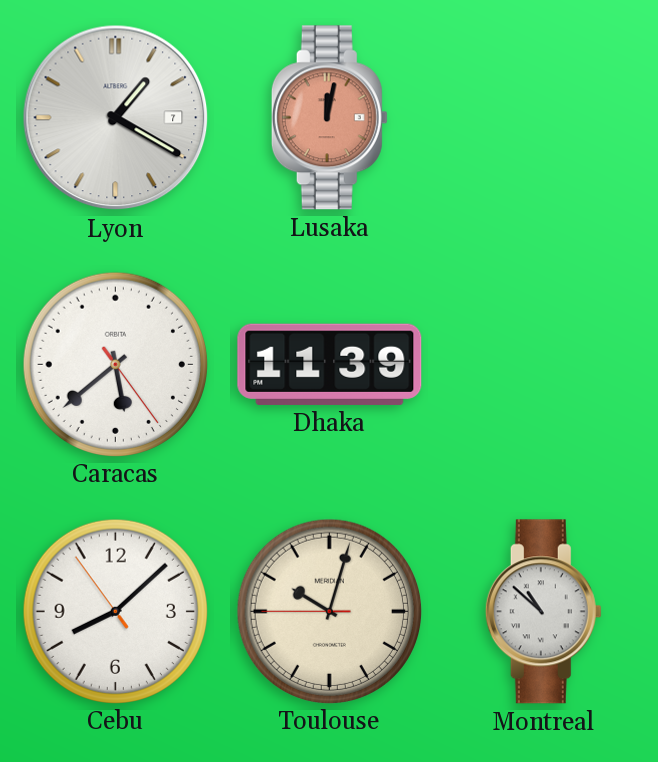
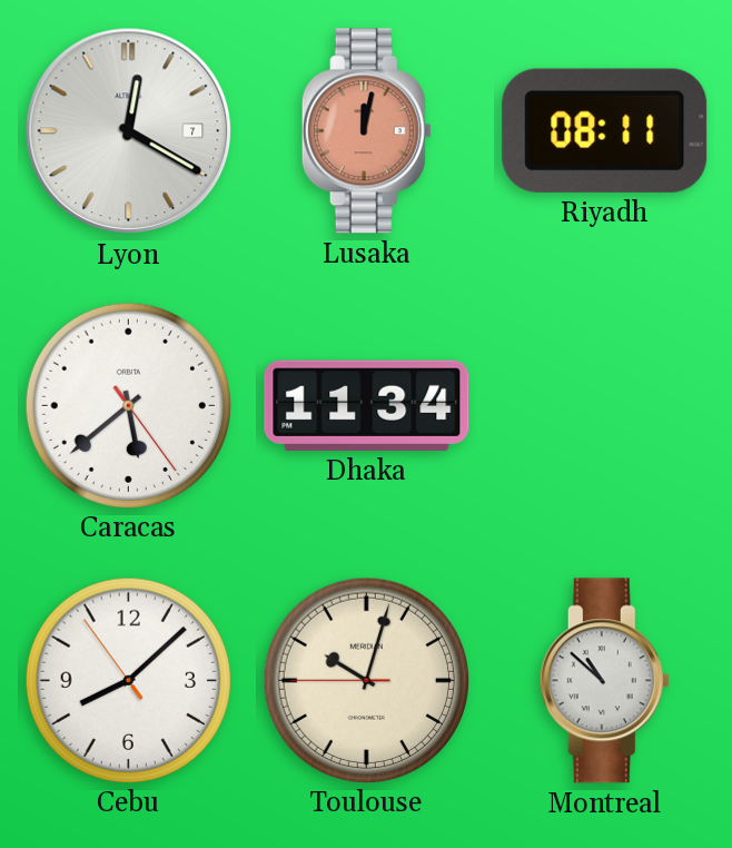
Lyon: 1:20 -> 12:20
Riyadh: none -> 08:11
Dhaka: 11:39 -> 11:34
